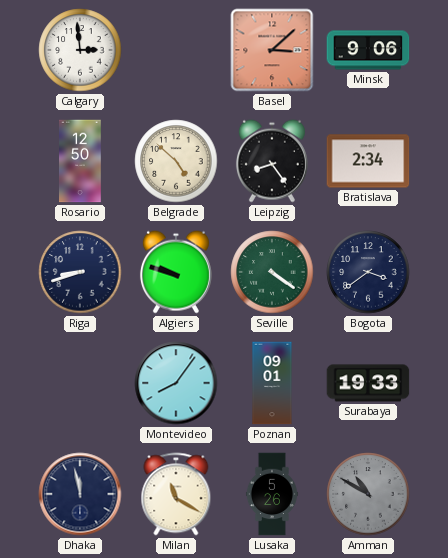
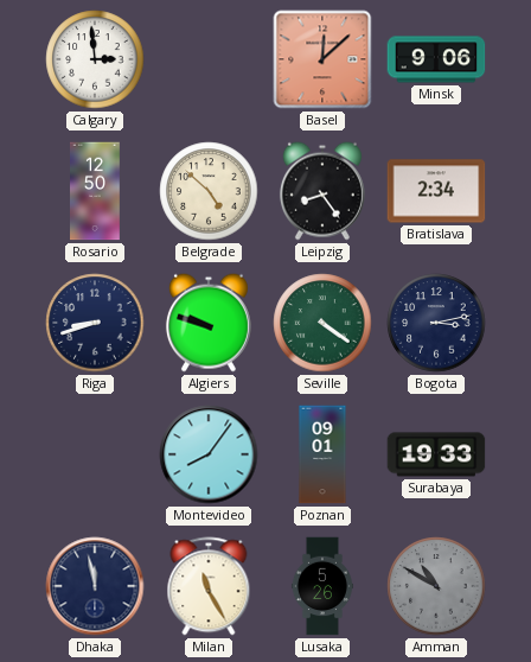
Basel: 3:08 -> 12:08
Bogota: 3:39 -> 3:13
Milan: 11:20 -> 11:25
